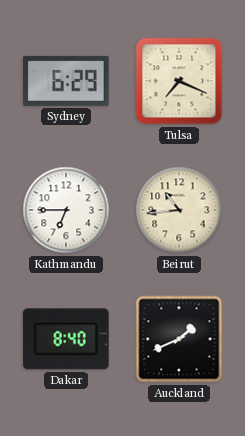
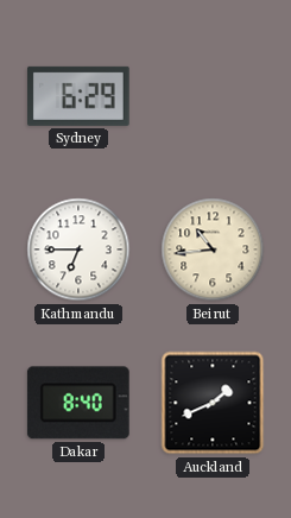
Tulsa: 7:19 -> none
